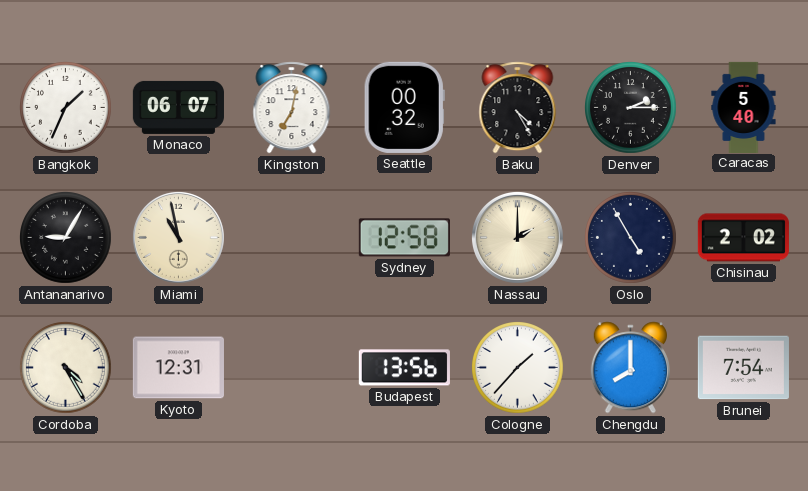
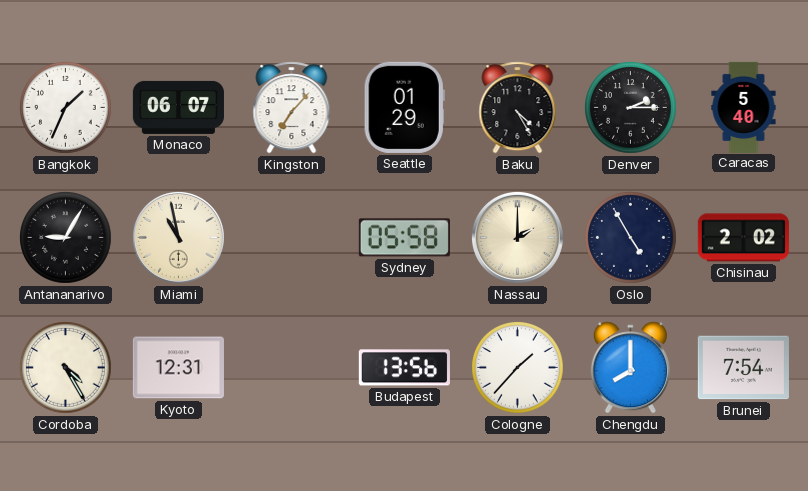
Kingston: 7:02 -> 7:07
Seattle: 00:32 -> 01:29
Sydney: 12:58 -> 05:58
